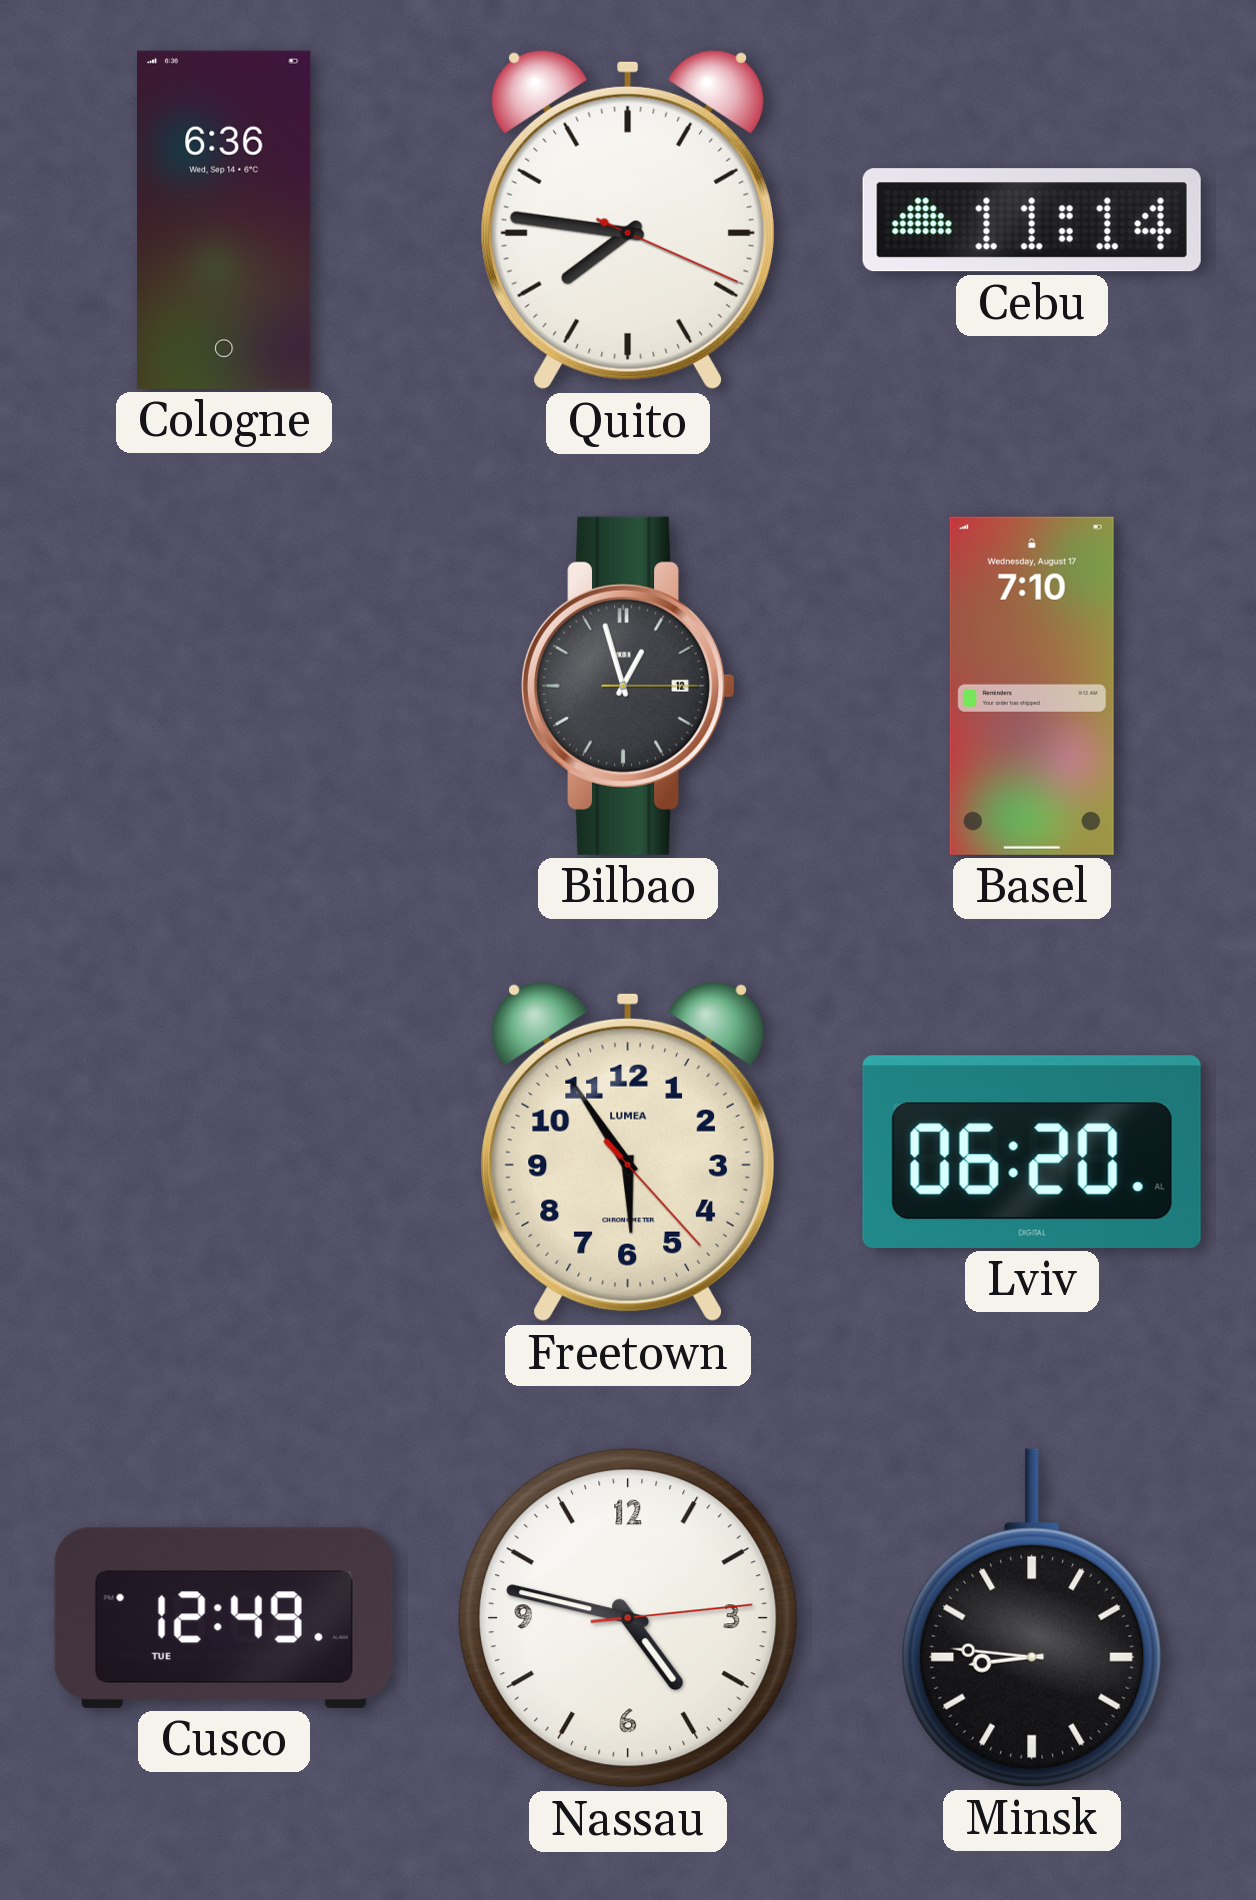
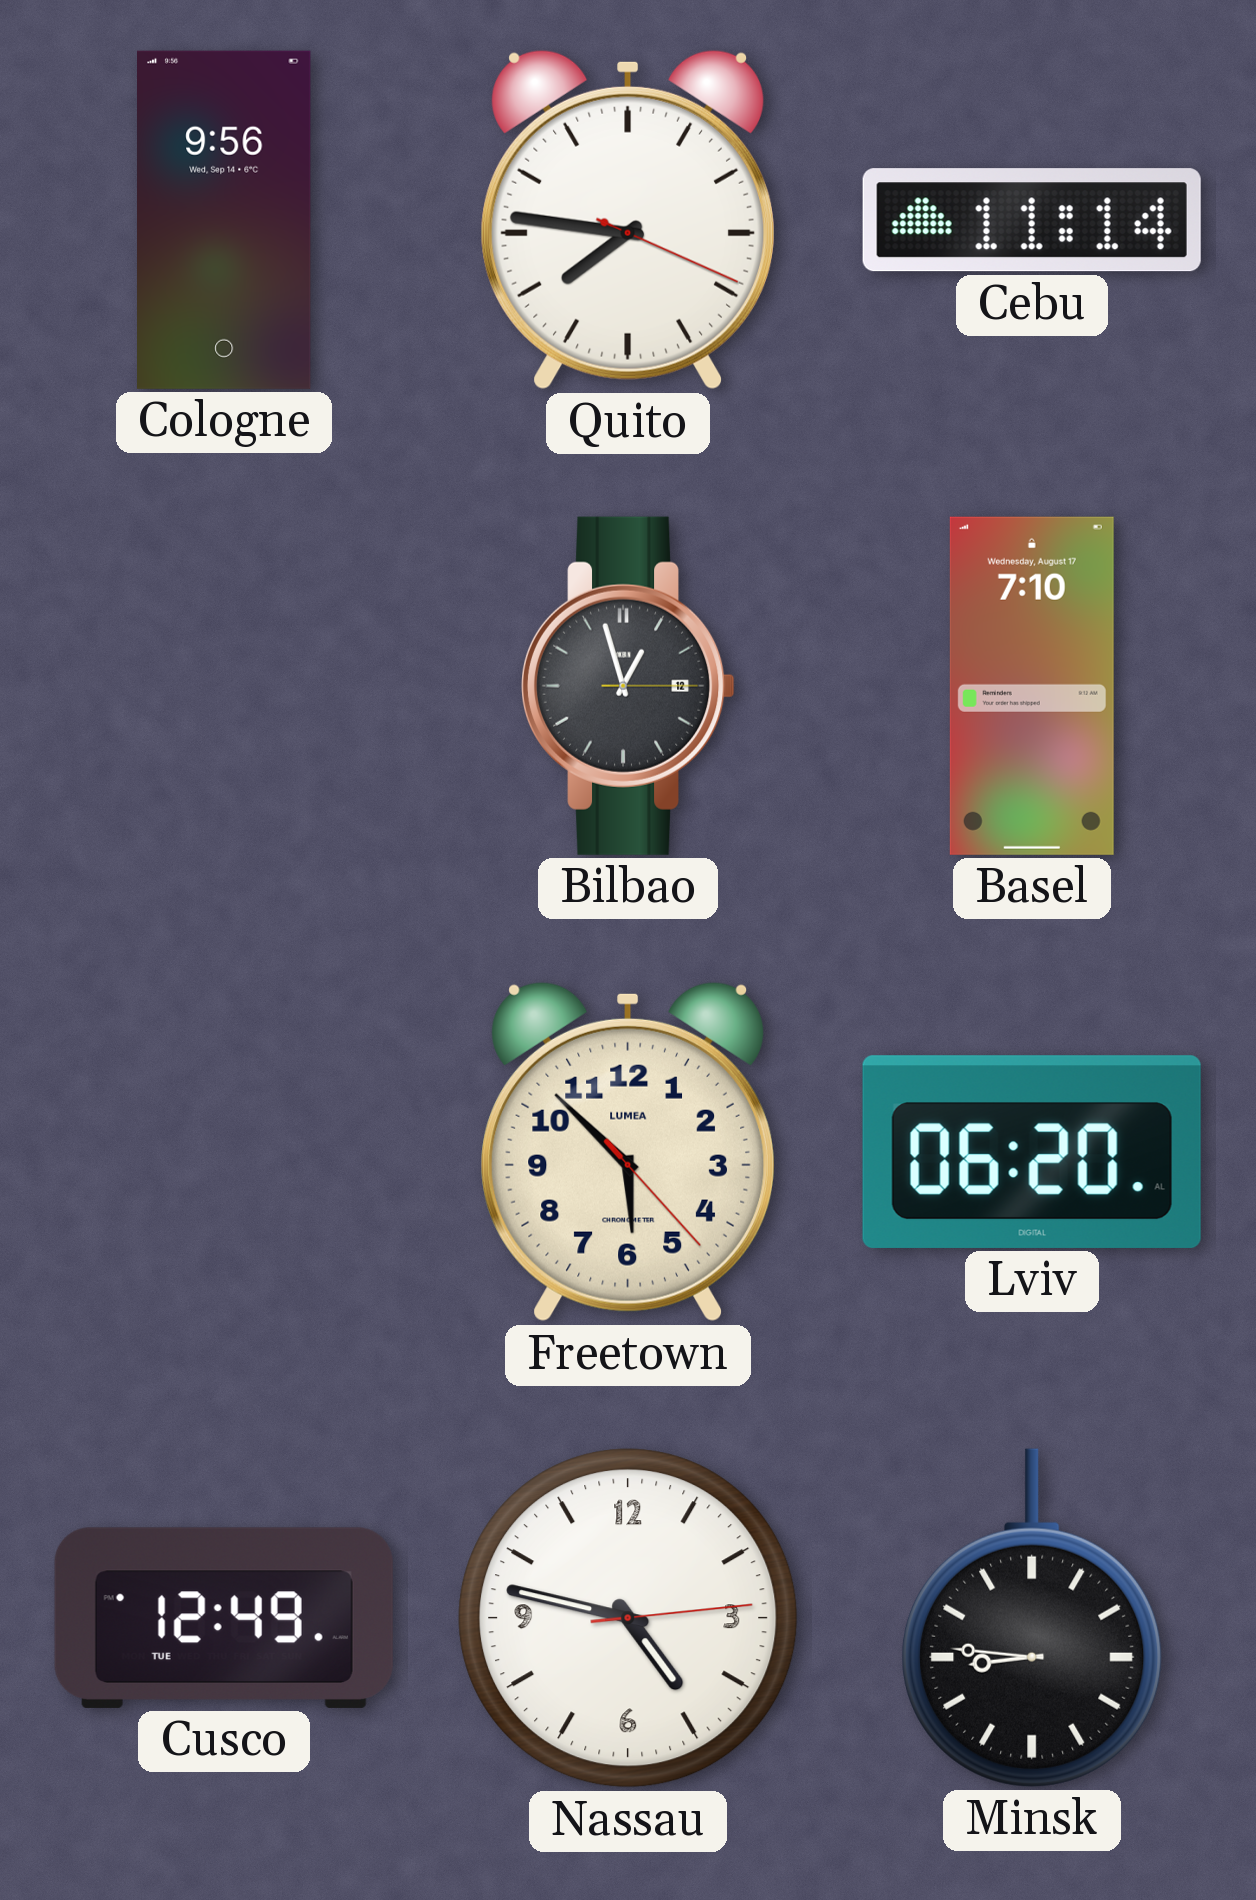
Cologne: 6:36 -> 9:56
Freetown: 5:54 -> 5:52
